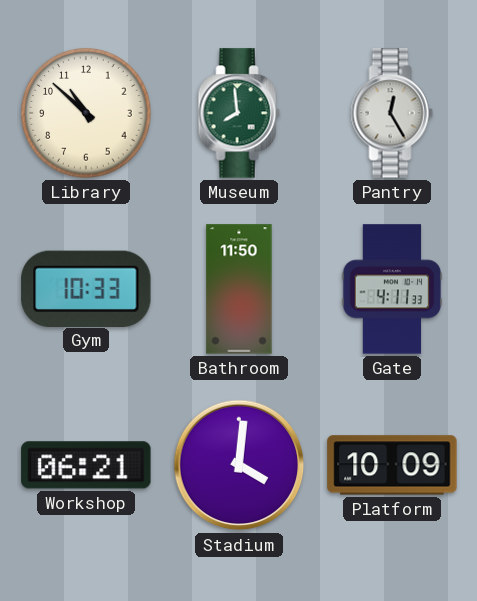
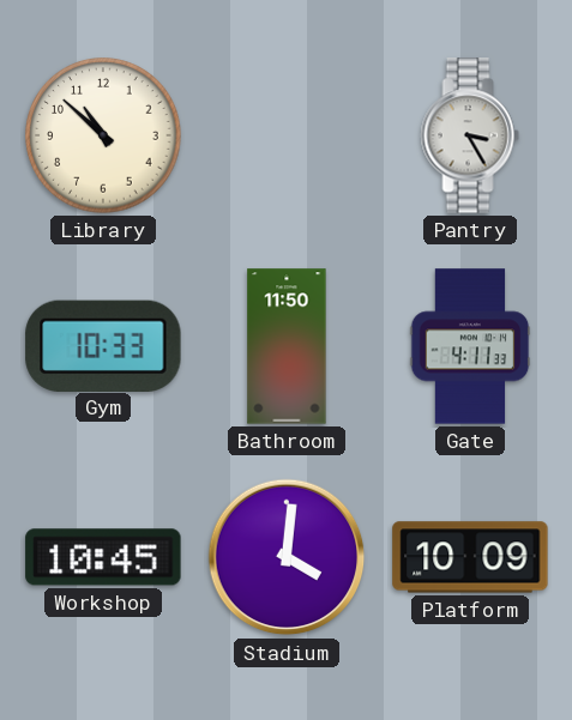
Museum: 7:59 -> none
Pantry: 12:25 -> 3:25
Workshop: 06:21 -> 10:45
